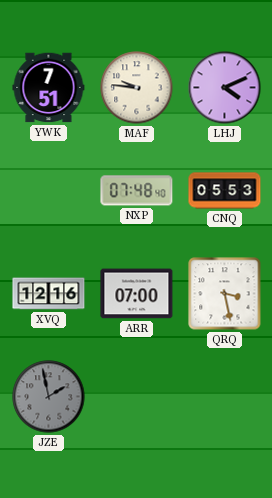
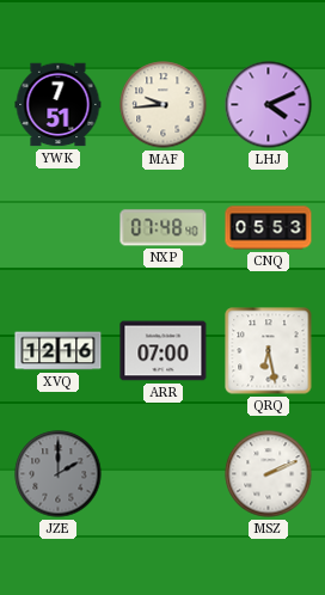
MAF: 9:46 -> 9:44
QRQ: 3:28 -> 6:28
JZE: 1:58 -> 2:00
MSZ: none -> 2:11
